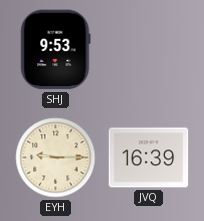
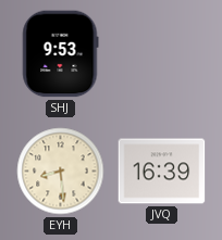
EYH: 9:15 -> 8:29
